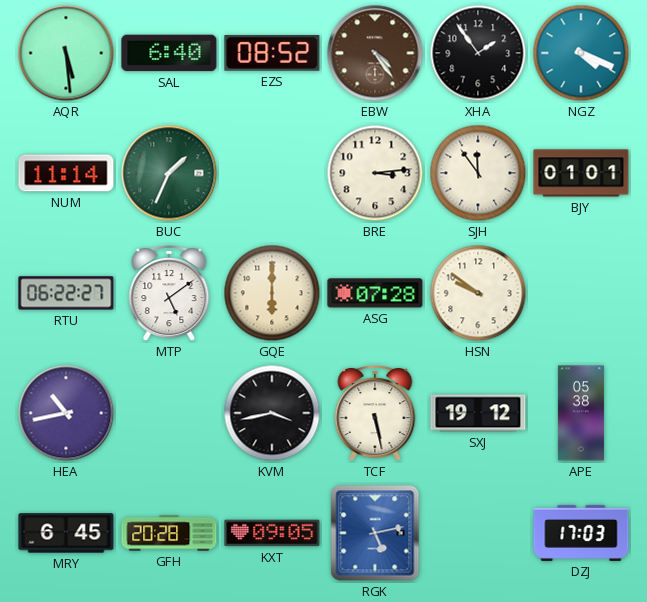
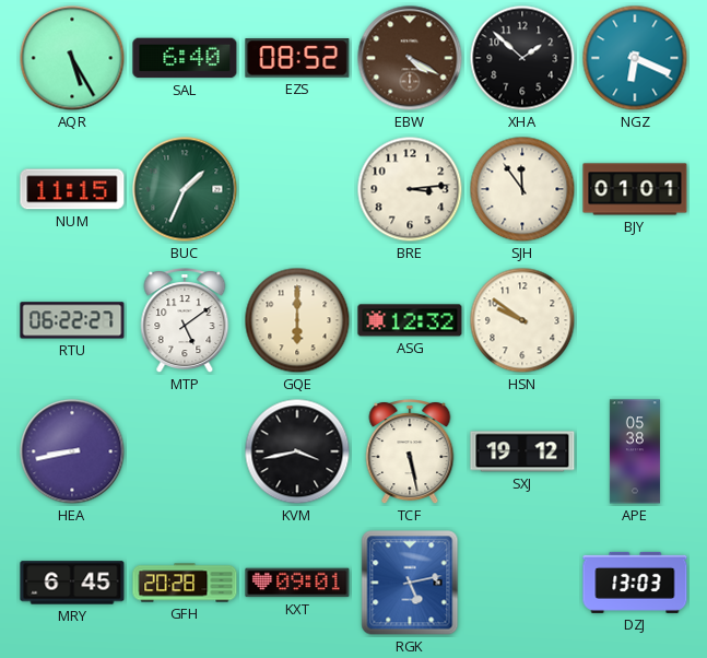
AQR: 5:29 -> 5:25
EBW: 4:24 -> 4:20
XHA: 1:54 -> 1:52
NGZ: 4:19 -> 6:19
NUM: 11:14 -> 11:15
ASG: 07:28 -> 12:32
HEA: 10:43 -> 8:43
KXT: 09:05 -> 09:01
DZJ: 17:03 -> 13:03
